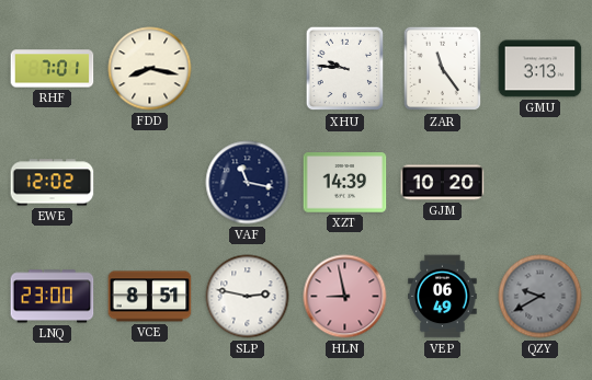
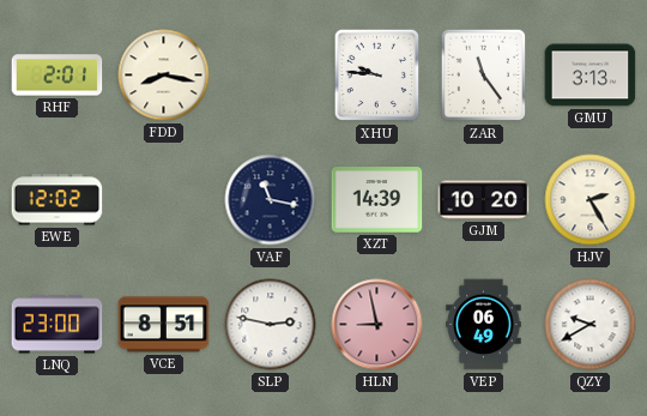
RHF: 7:01 -> 2:01
HJV: none -> 2:25
QZY dial: grey -> white
